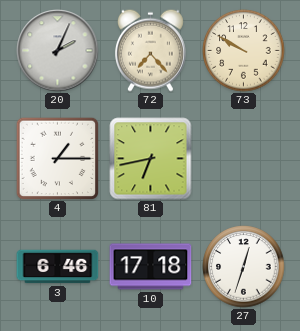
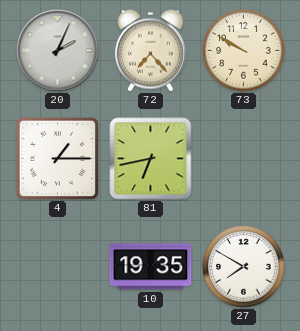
3: 6:46 -> none
10: 17:18 -> 19:35
27: 12:33 -> 7:50
